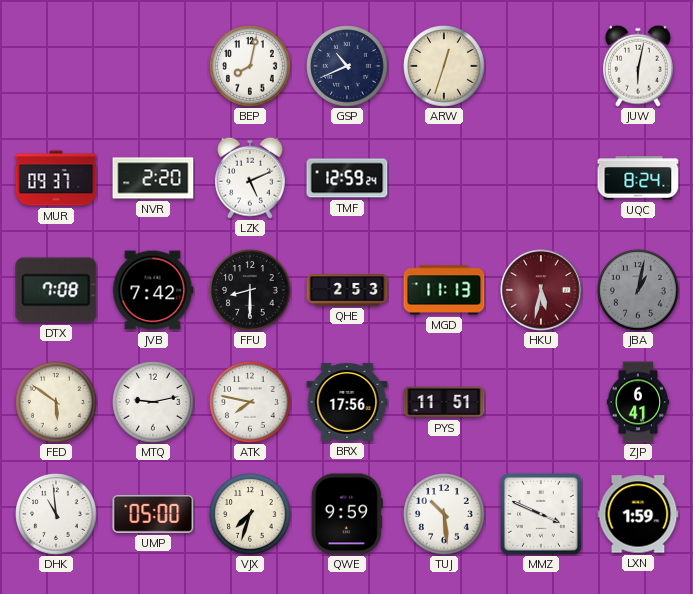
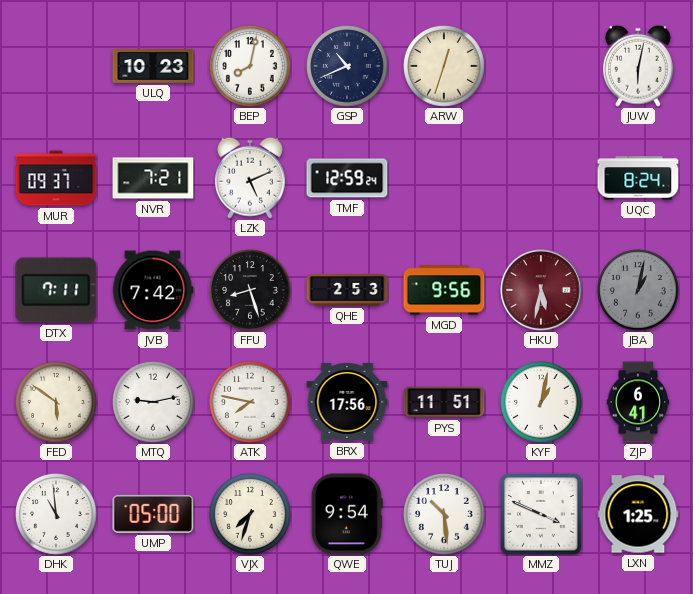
ULQ: none -> 10:23
NVR: 2:20 -> 7:21
DTX: 7:08 -> 7:11
FFU: 8:30 -> 8:27
MGD: 11:13 -> 9:56
KYF: none -> 1:02
QWE: 9:59 -> 9:54
LXN: 1:59 -> 1:25
